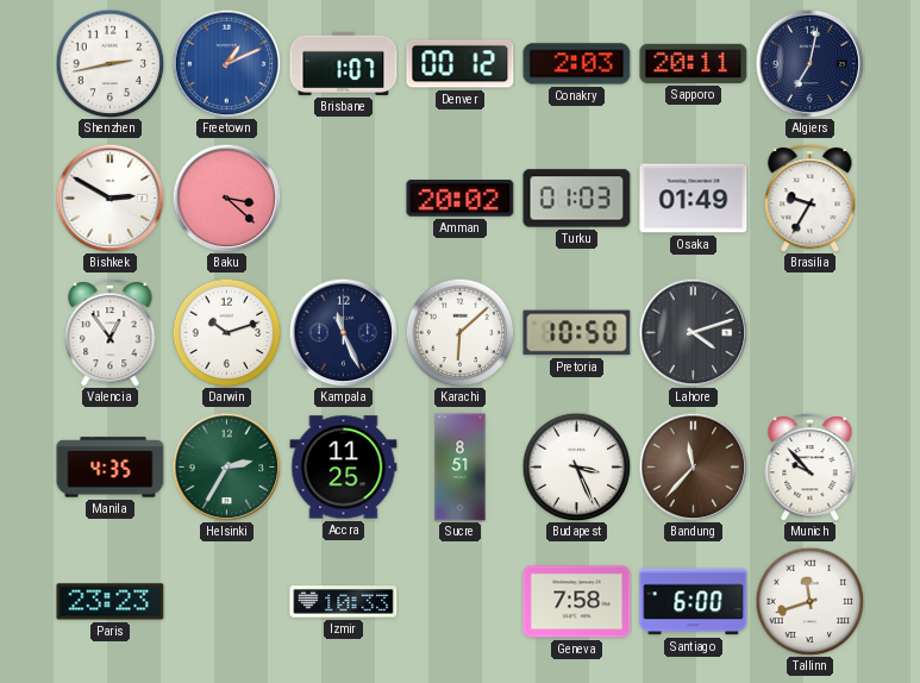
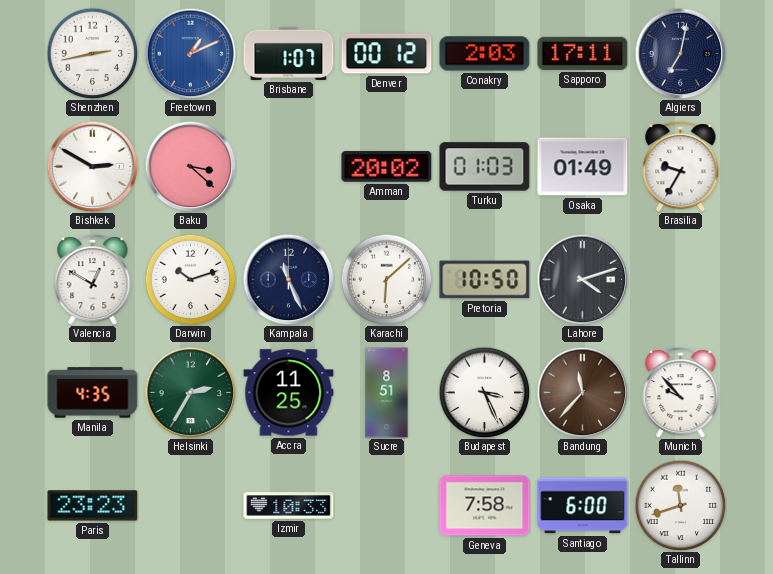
Sapporo: 20:11 -> 17:11
Valencia: 12:54 -> 12:50
